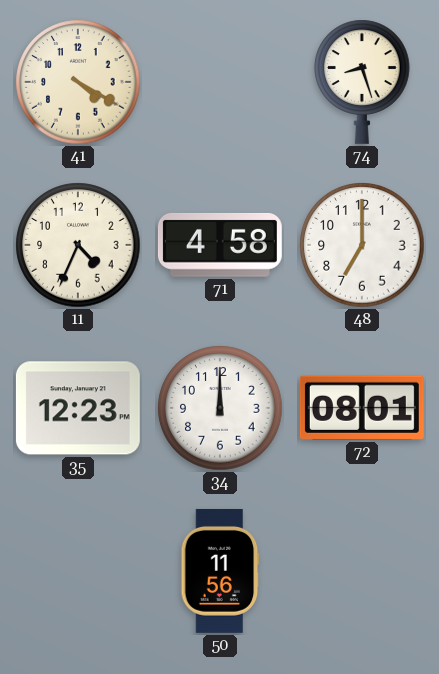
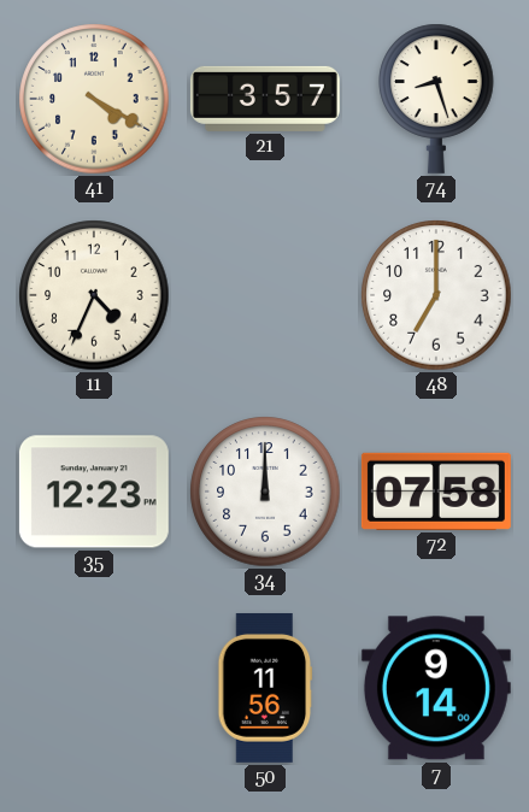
21: none -> 3:57
71: 4:58 -> none
72: 08:01 -> 07:58
7: none -> 9:14
